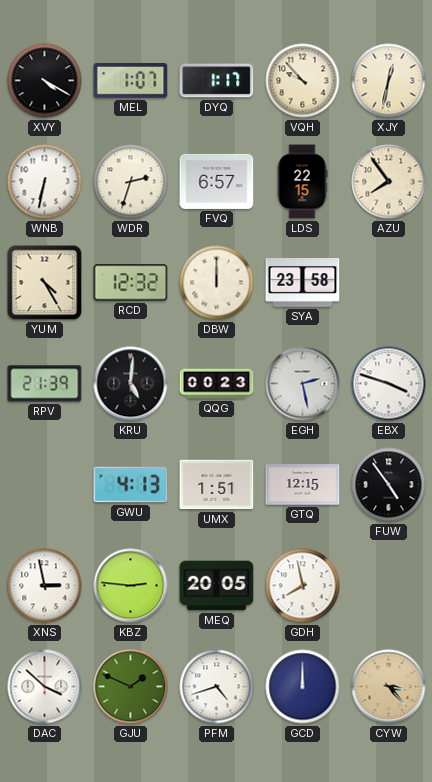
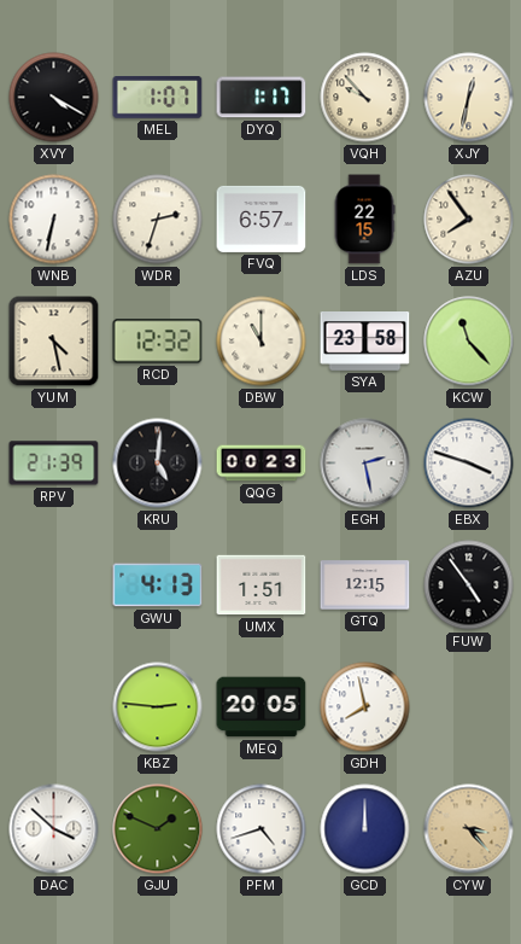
YUM: 4:25 -> 4:28
DBW: 12:00 -> 11:00
KCW: none -> 11:23
XNS: 2:58 -> none
